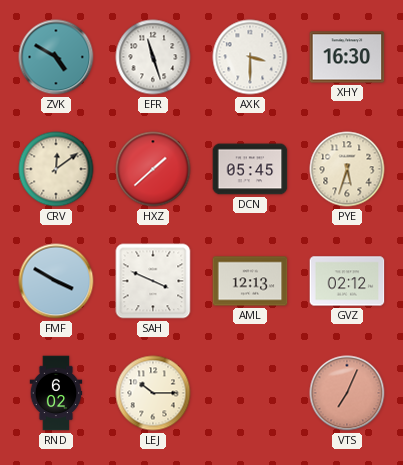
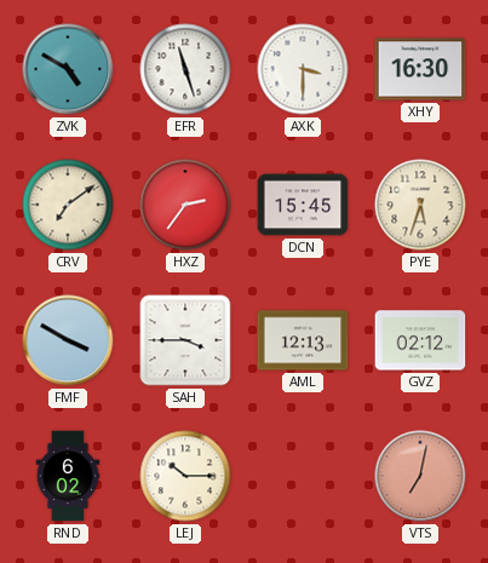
CRV: 12:09 -> 7:09
HXZ: 1:38 -> 2:36
DCN: 05:45 -> 15:45
SAH: 3:49 -> 3:45
VTS: 7:04 -> 7:02
